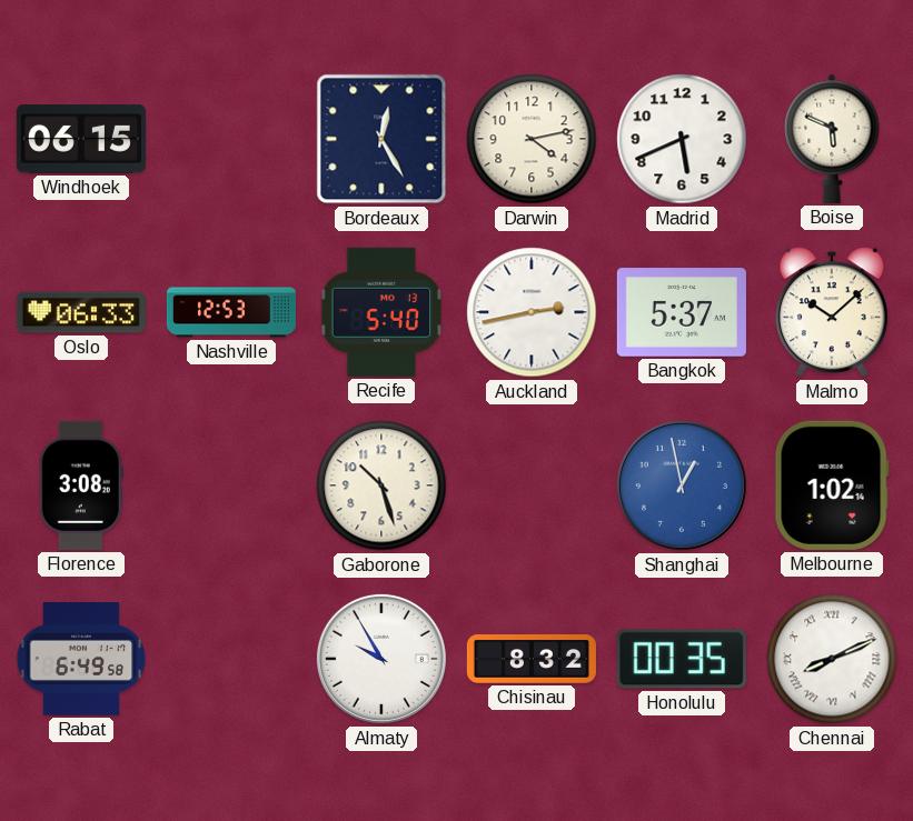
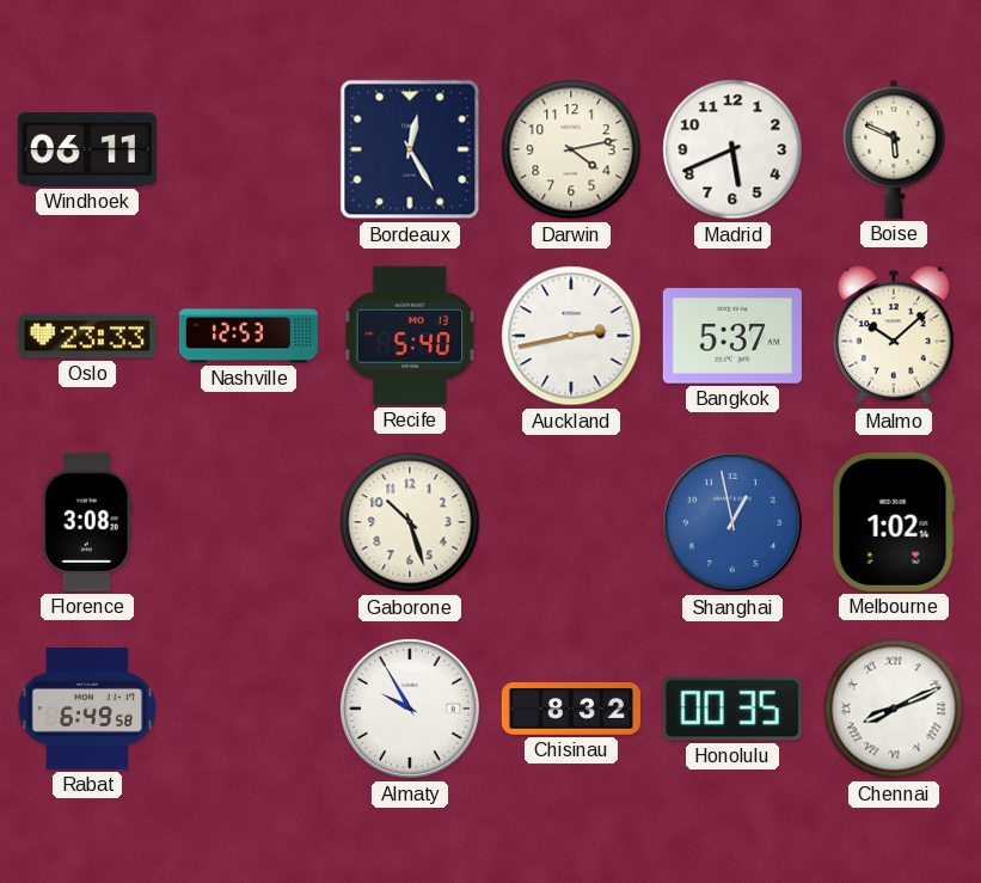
Windhoek: 06:15 -> 06:11
Oslo: 06:33 -> 23:33
